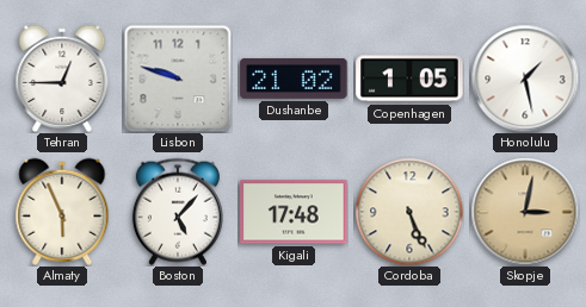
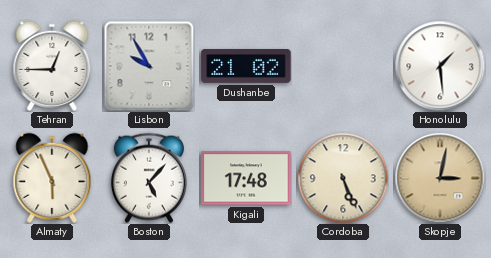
Lisbon: 9:48 -> 9:55
Copenhagen: 1:05 -> none
Honolulu: 1:28 -> 1:29
